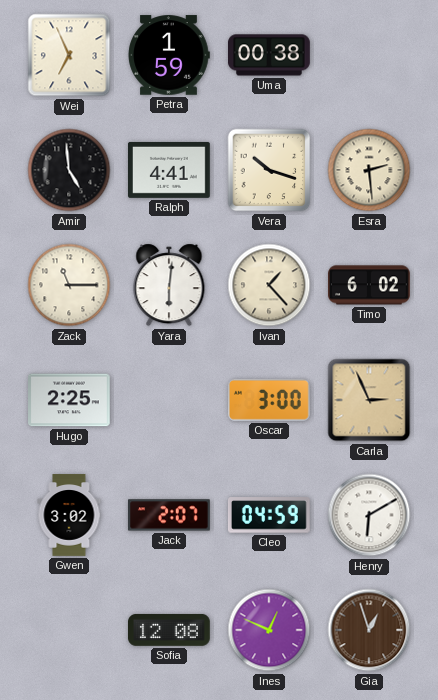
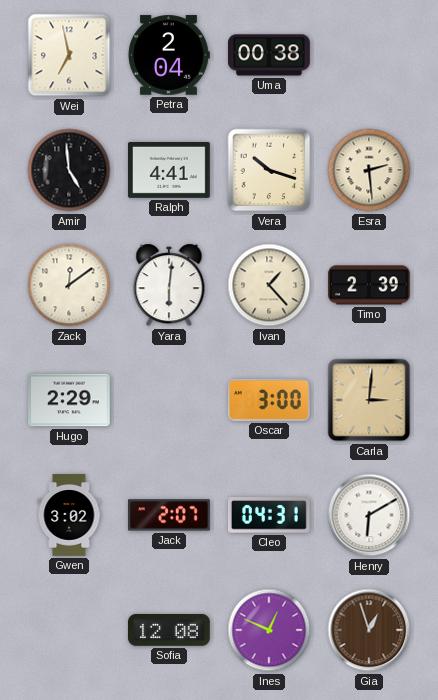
Wei: 6:56 -> 6:58
Petra: 1:59 -> 2:04
Zack: 11:15 -> 12:09
Timo: 6:02 -> 2:39
Hugo: 2:25 -> 2:29
Carla: 2:56 -> 3:01
Cleo: 04:59 -> 04:31
